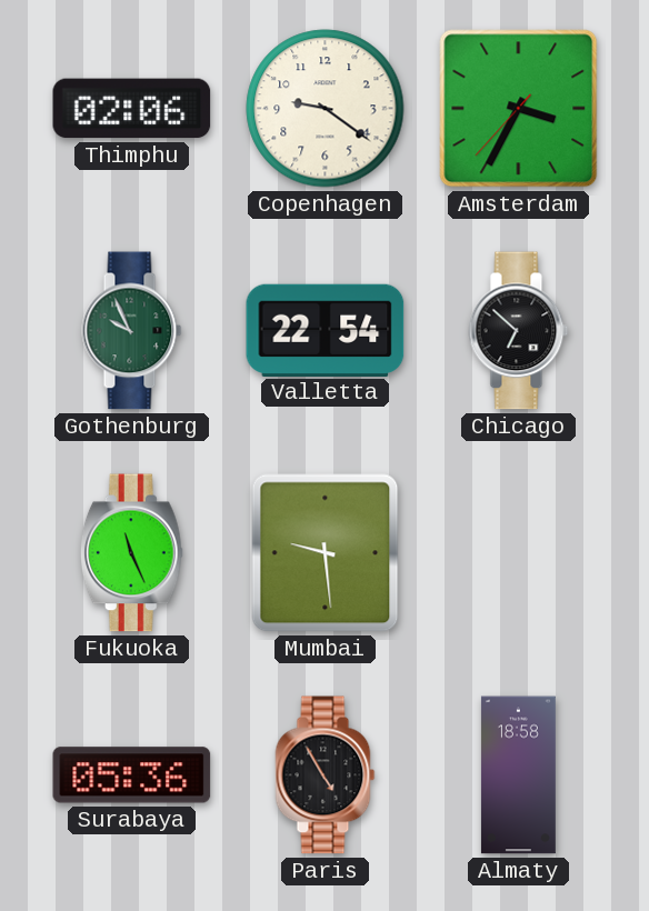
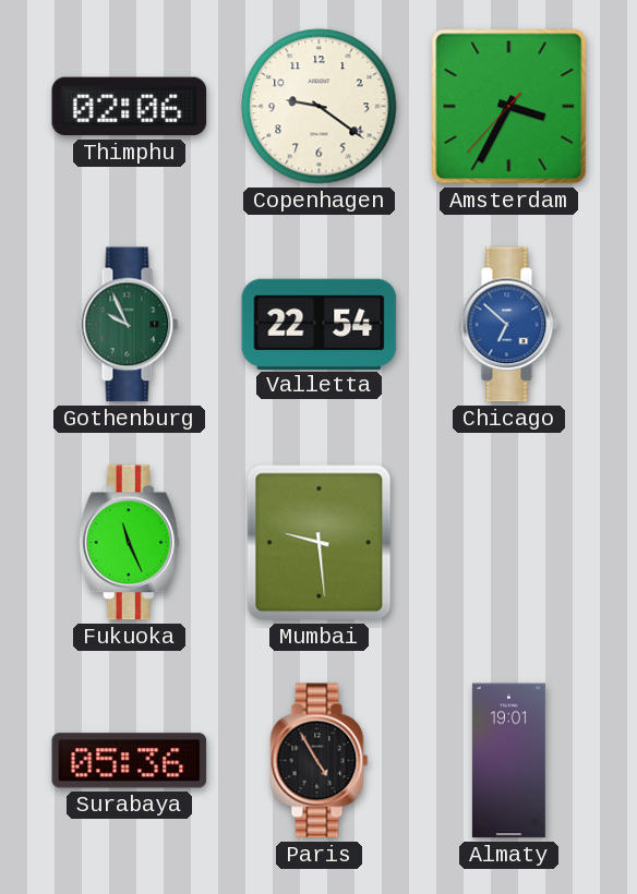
Chicago dial: black -> blue
Almaty: 18:58 -> 19:01
